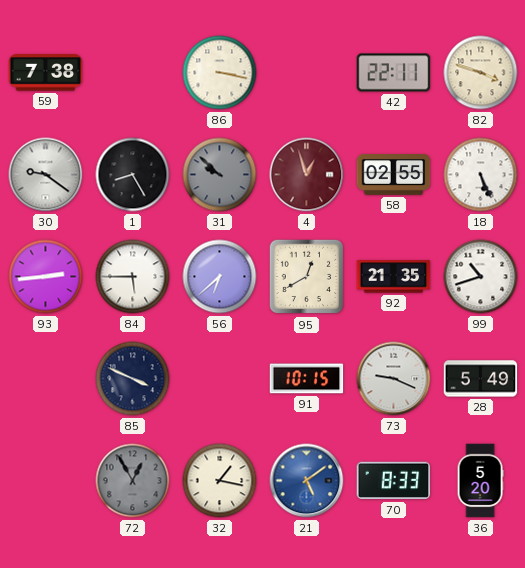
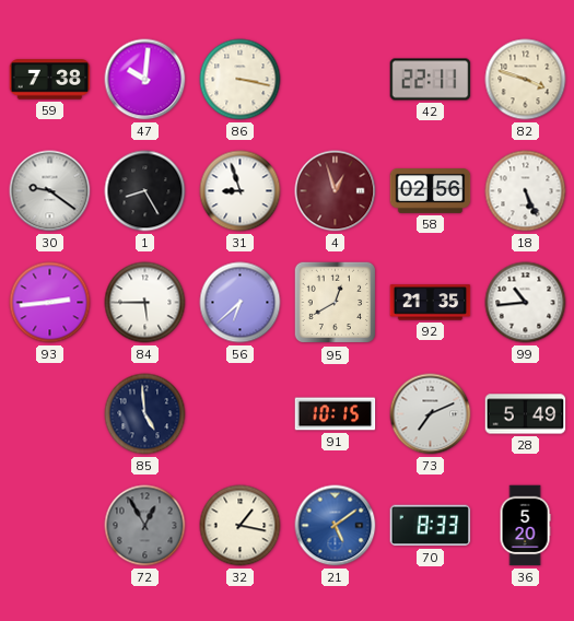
47: none -> 10:01
31: 9:52 -> 8:57
31 dial: grey -> white
58: 02:55 -> 02:56
99: 10:42 -> 10:44
85: 3:49 -> 4:59
73: 9:19 -> 7:11
